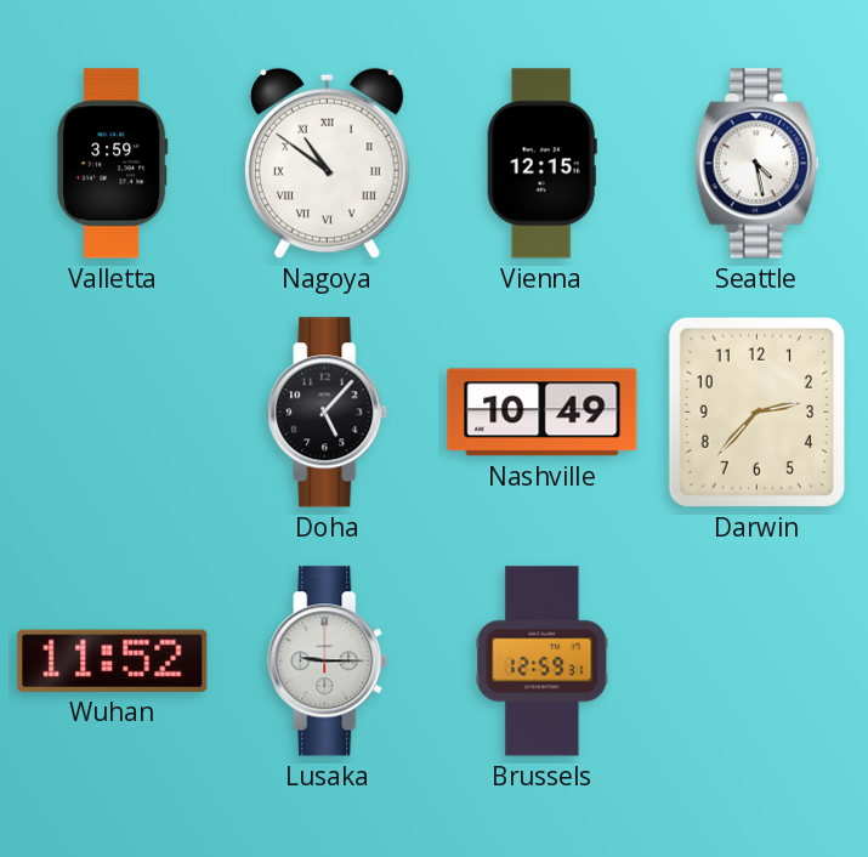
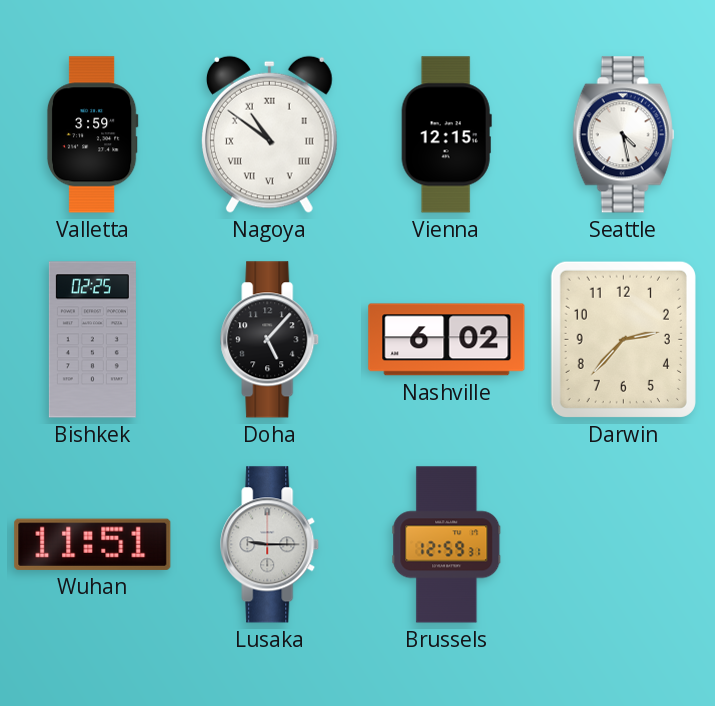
Bishkek: none -> 02:25
Nashville: 10:49 -> 6:02
Wuhan: 11:52 -> 11:51
